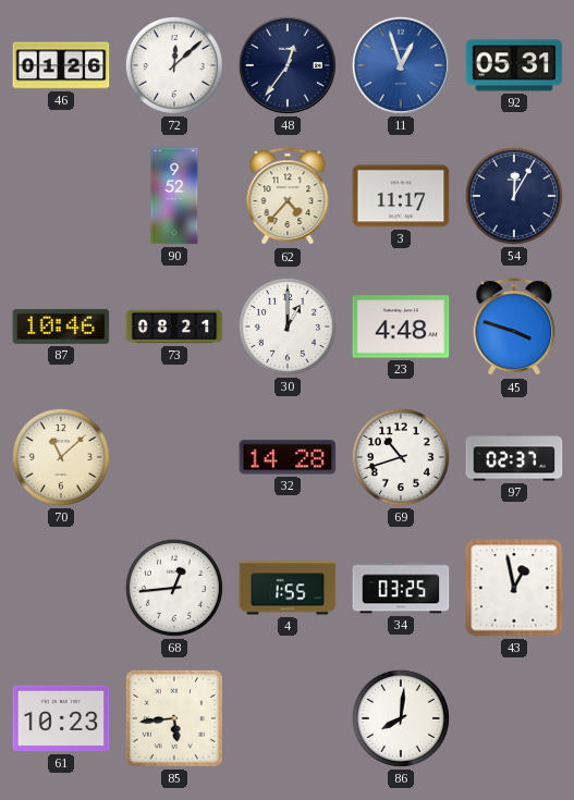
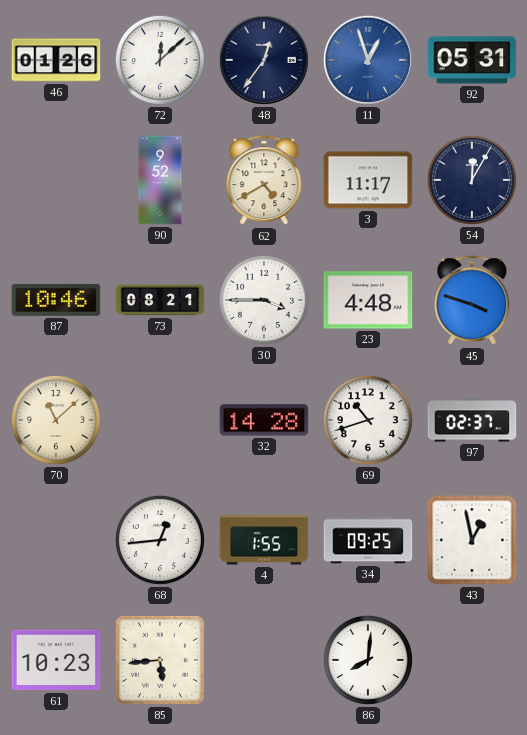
62: 4:37 -> 4:40
30: 1:00 -> 3:45
34: 03:25 -> 09:25
